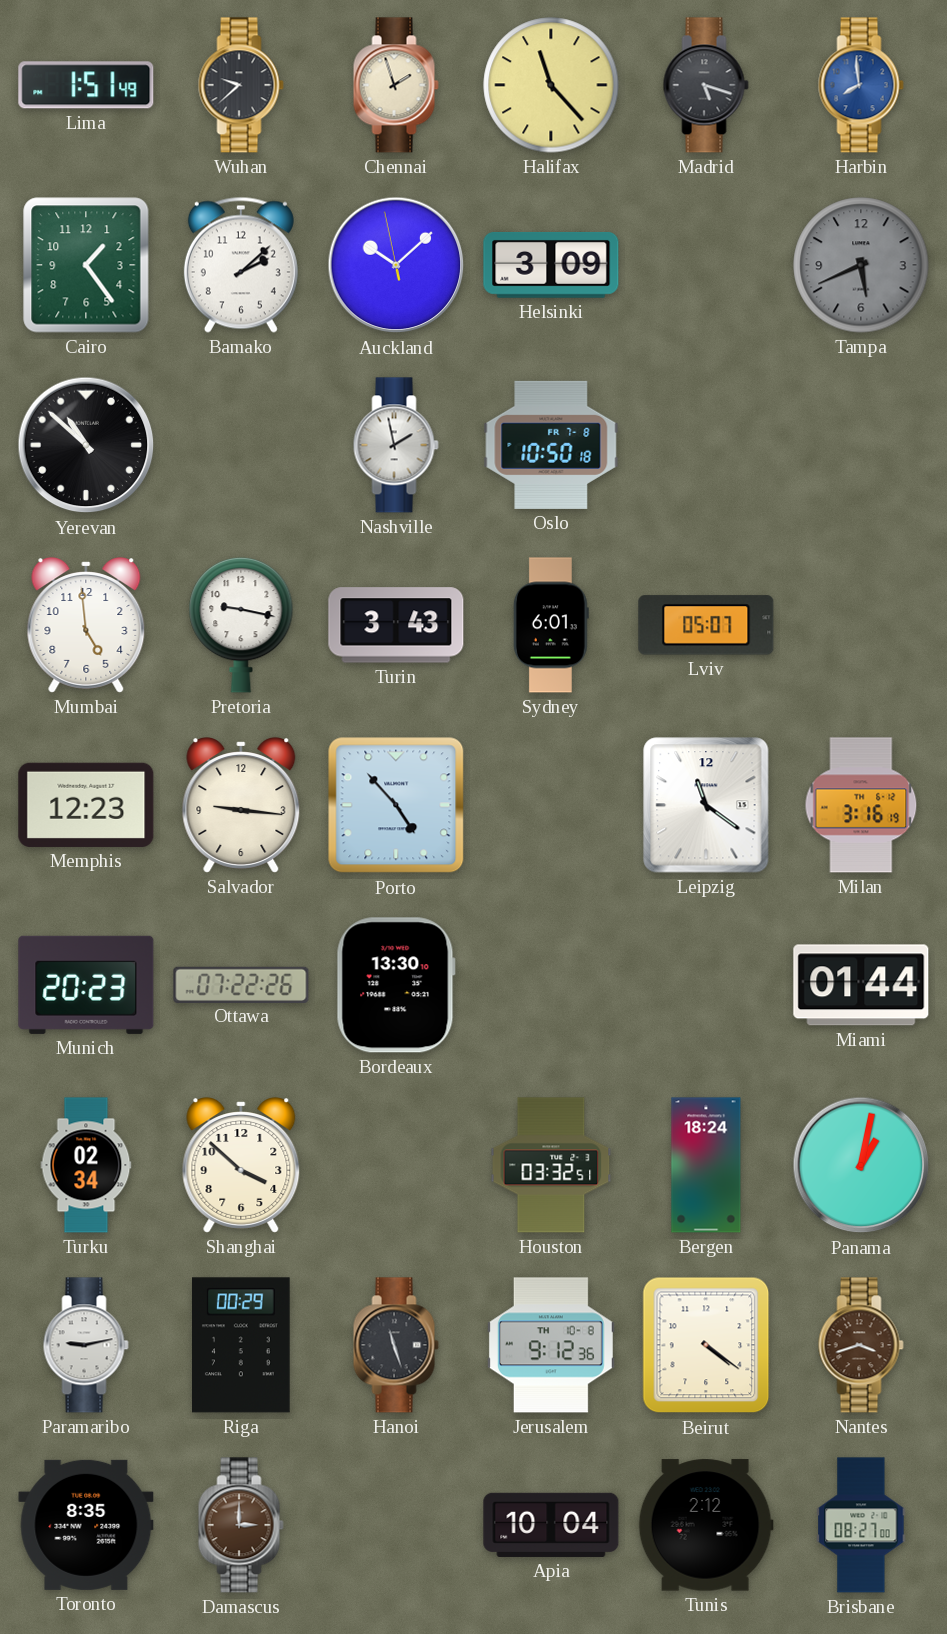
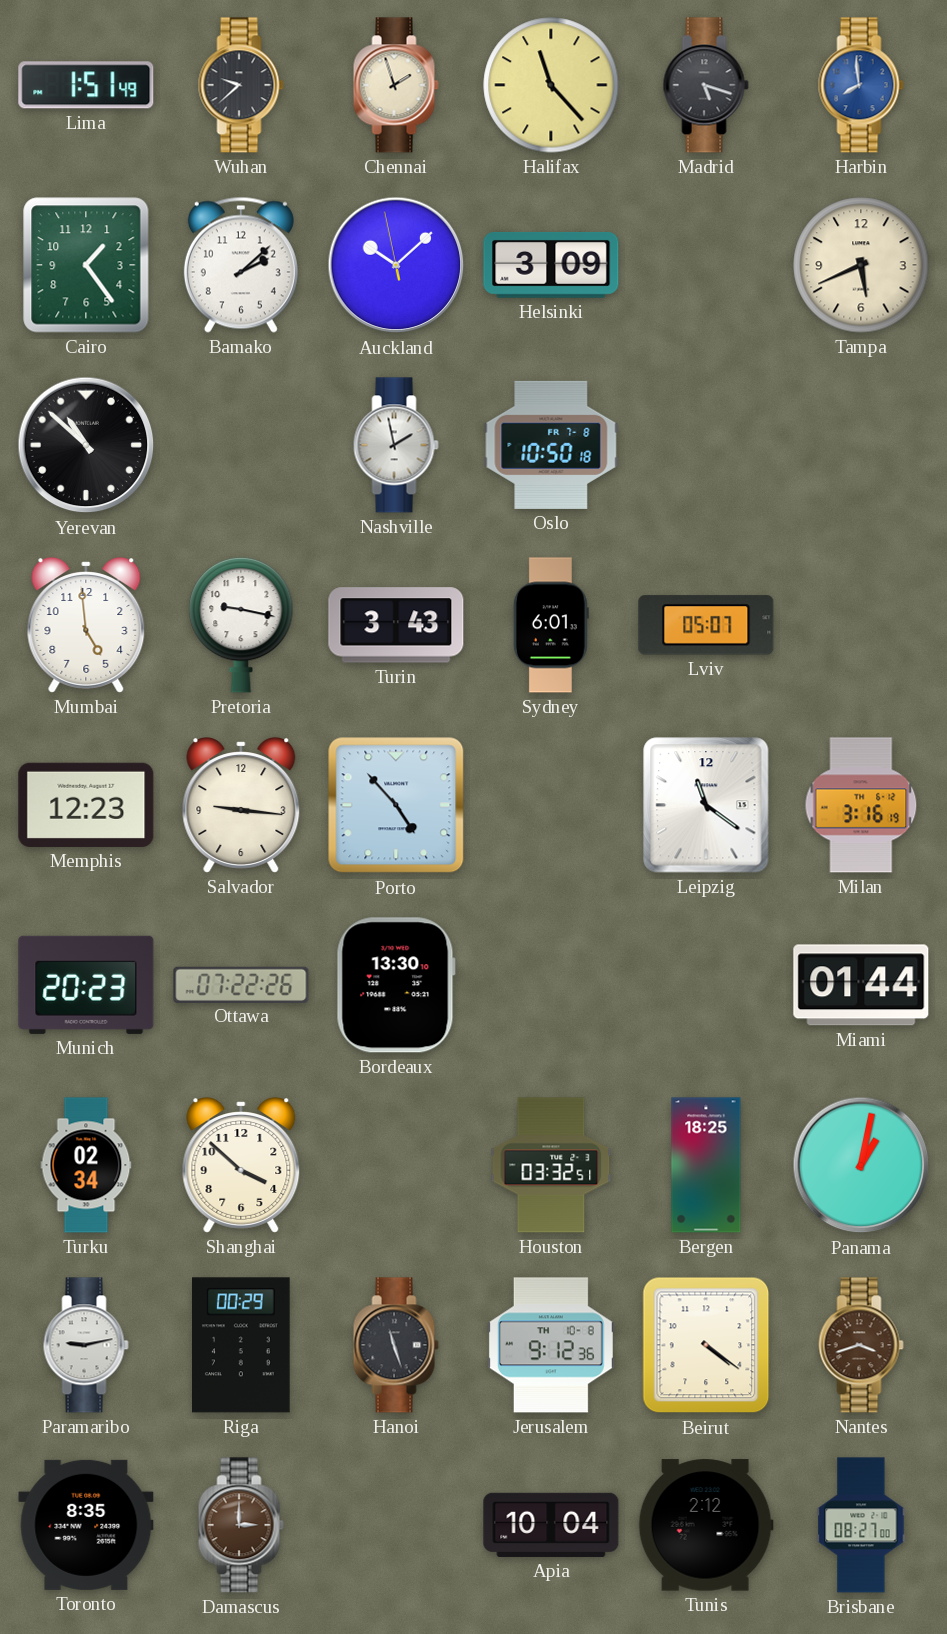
Tampa dial: grey -> cream
Bergen: 18:24 -> 18:25
